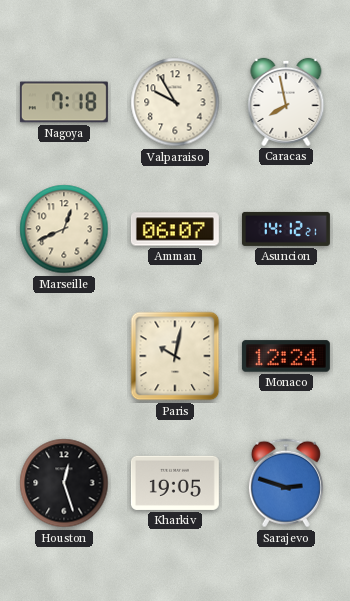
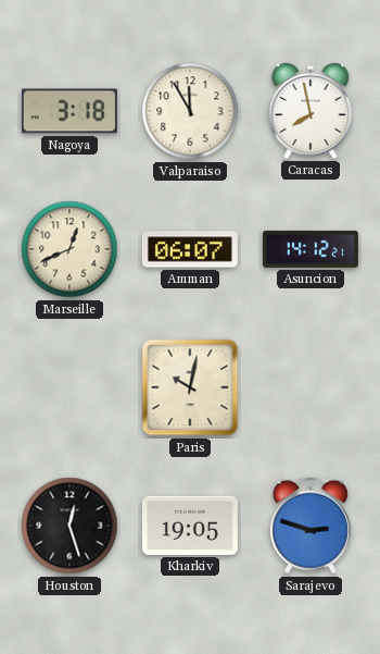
Nagoya: 7:18 -> 3:18
Valparaiso: 9:55 -> 11:55
Monaco: 12:24 -> none
